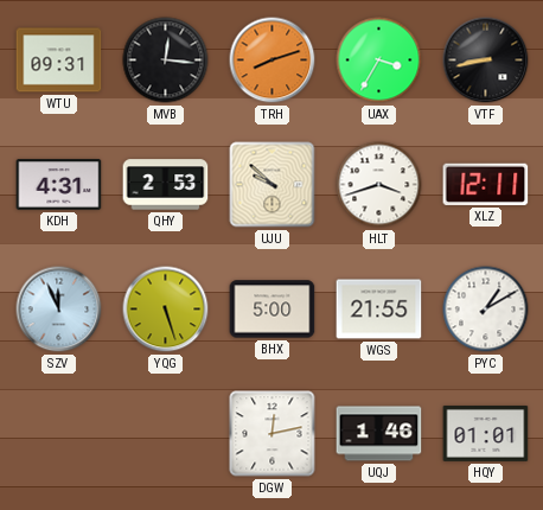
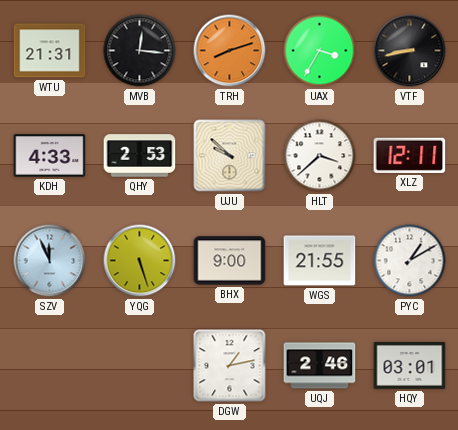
WTU: 09:31 -> 21:31
KDH: 4:31 -> 4:33
HLT: 3:42 -> 3:38
BHX: 5:00 -> 9:00
DGW: 12:13 -> 1:13
UQJ: 1:46 -> 2:46
HQY: 01:01 -> 03:01
